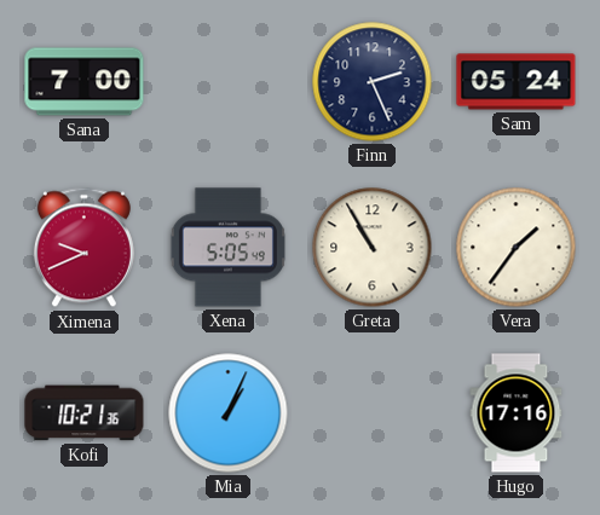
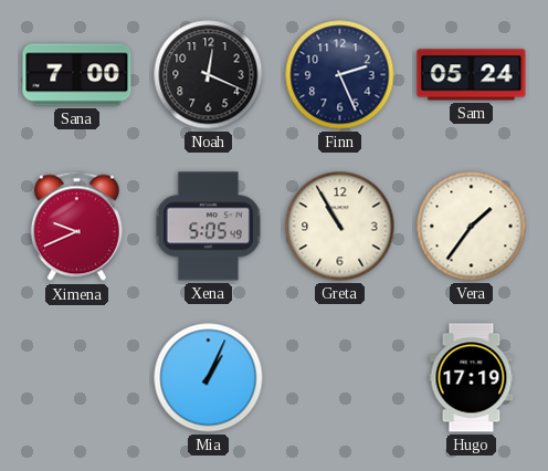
Noah: none -> 12:19
Kofi: 10:21 -> none
Hugo: 17:16 -> 17:19
